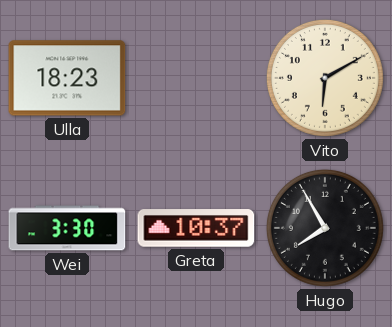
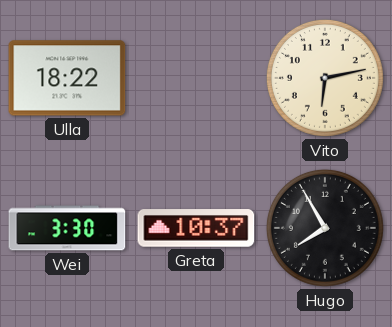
Ulla: 18:23 -> 18:22
Vito: 6:10 -> 6:13
